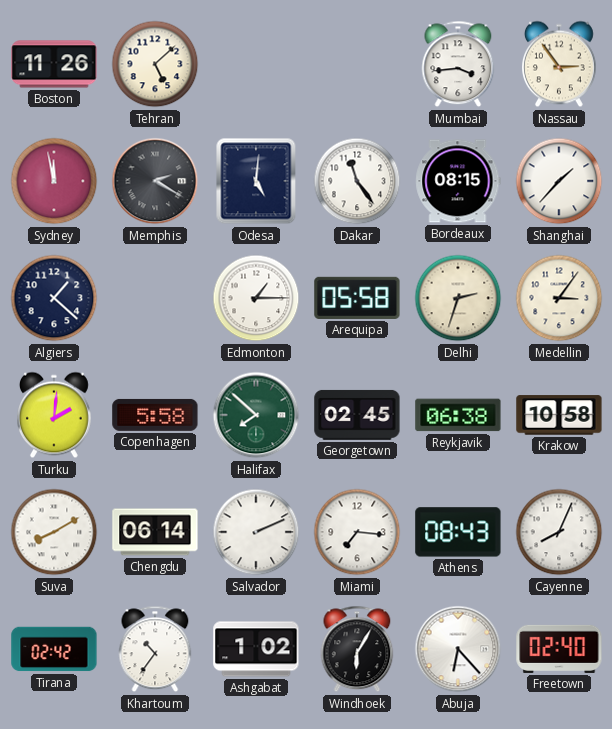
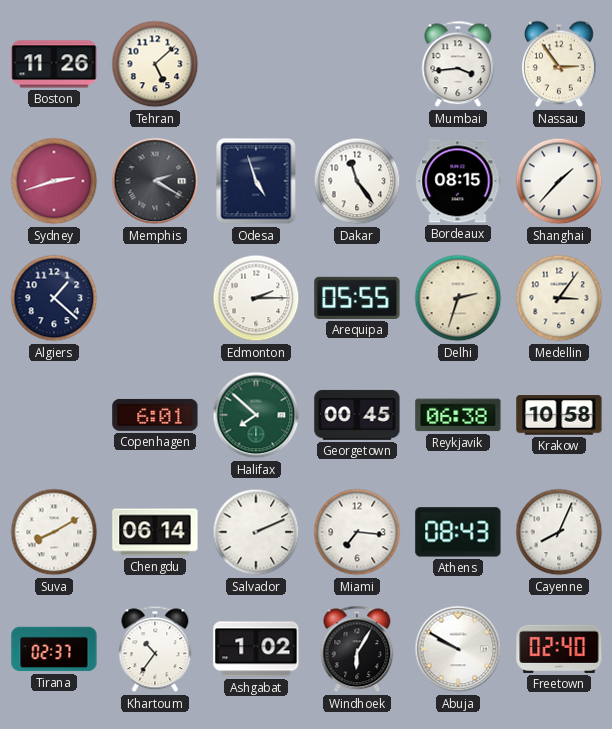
Sydney: 11:58 -> 2:42
Odesa: 5:01 -> 4:57
Edmonton: 1:15 -> 2:15
Arequipa: 05:58 -> 05:55
Turku: 2:01 -> none
Copenhagen: 5:58 -> 6:01
Georgetown: 02:45 -> 00:45
Tirana: 02:42 -> 02:37
Abuja: 6:23 -> 9:50
